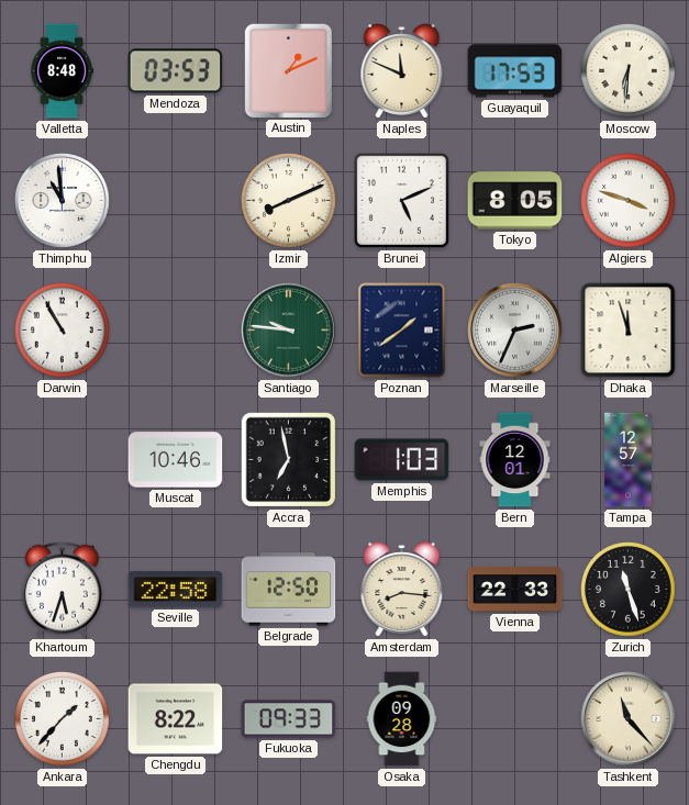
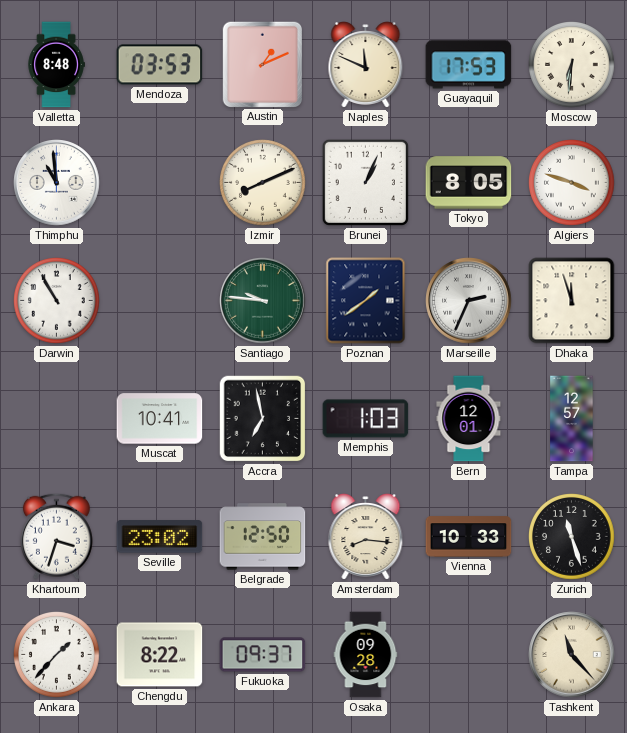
Brunei: 5:11 -> 1:04
Muscat: 10:46 -> 10:41
Khartoum: 5:33 -> 3:33
Seville: 22:58 -> 23:02
Vienna: 22:33 -> 10:33
Fukuoka: 09:33 -> 09:37
